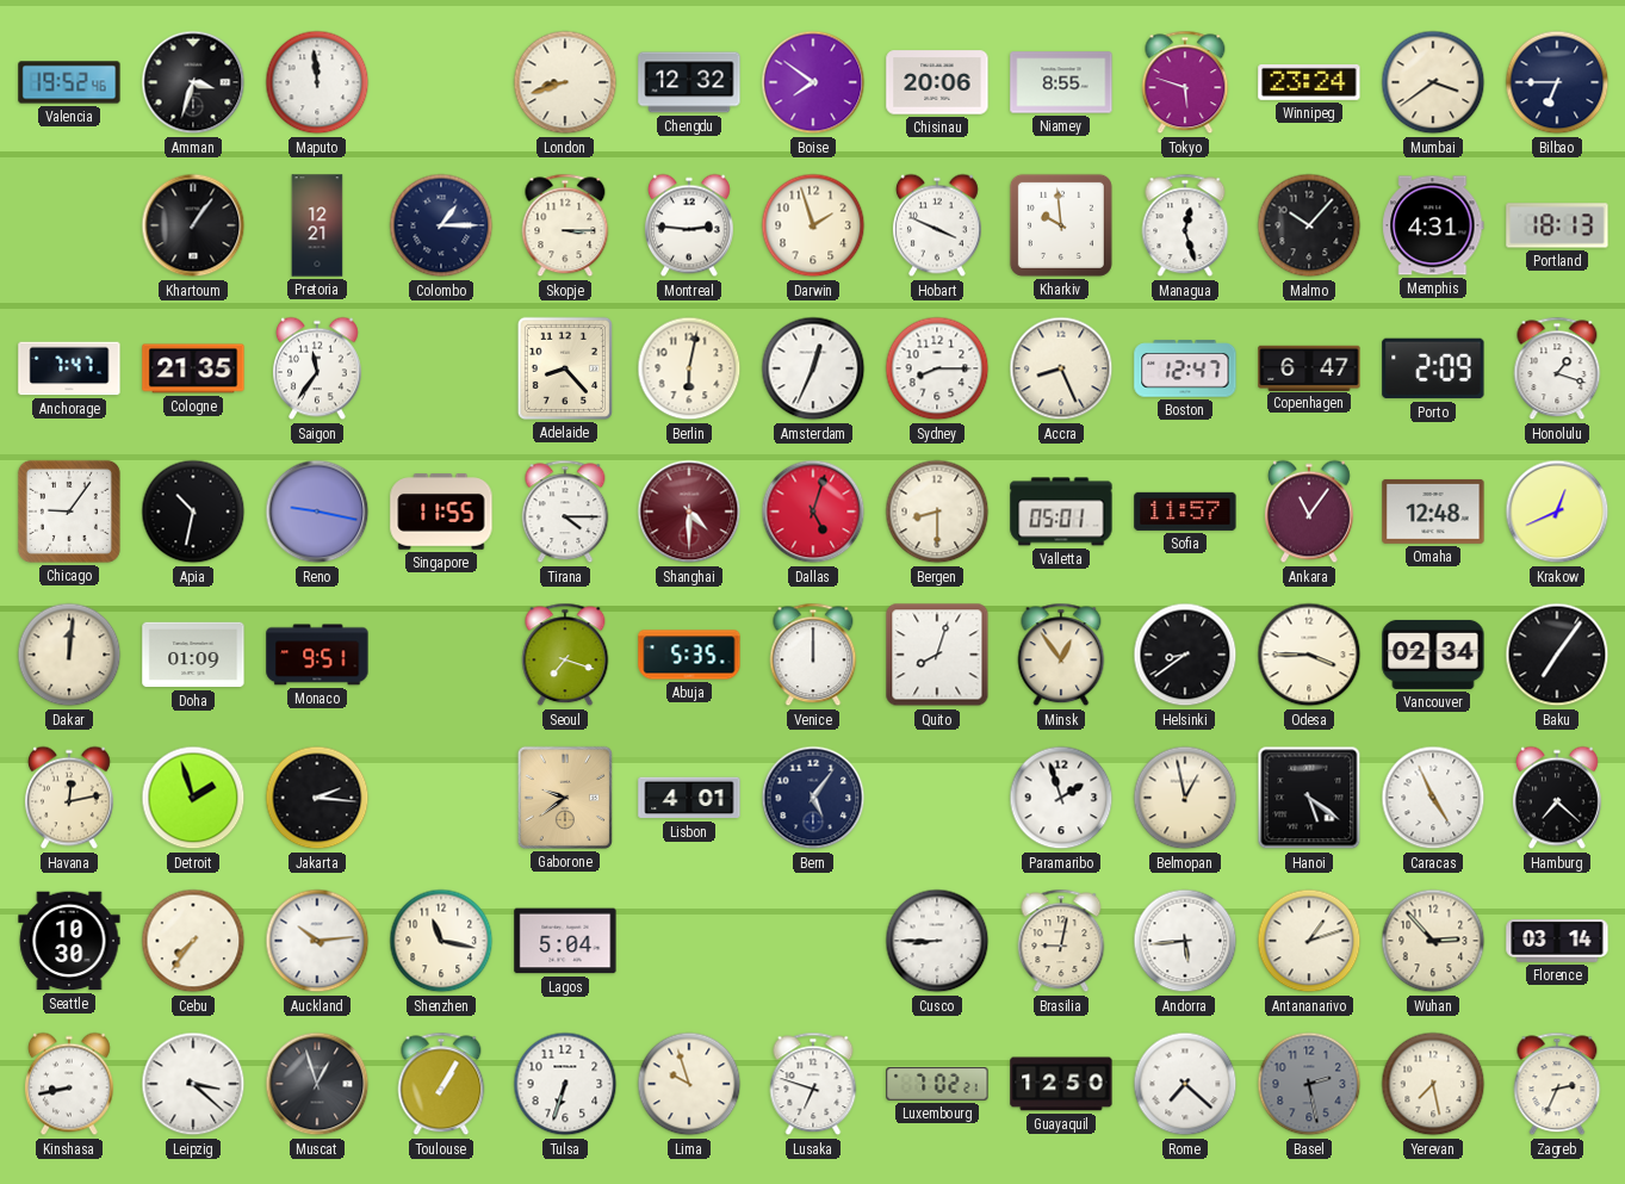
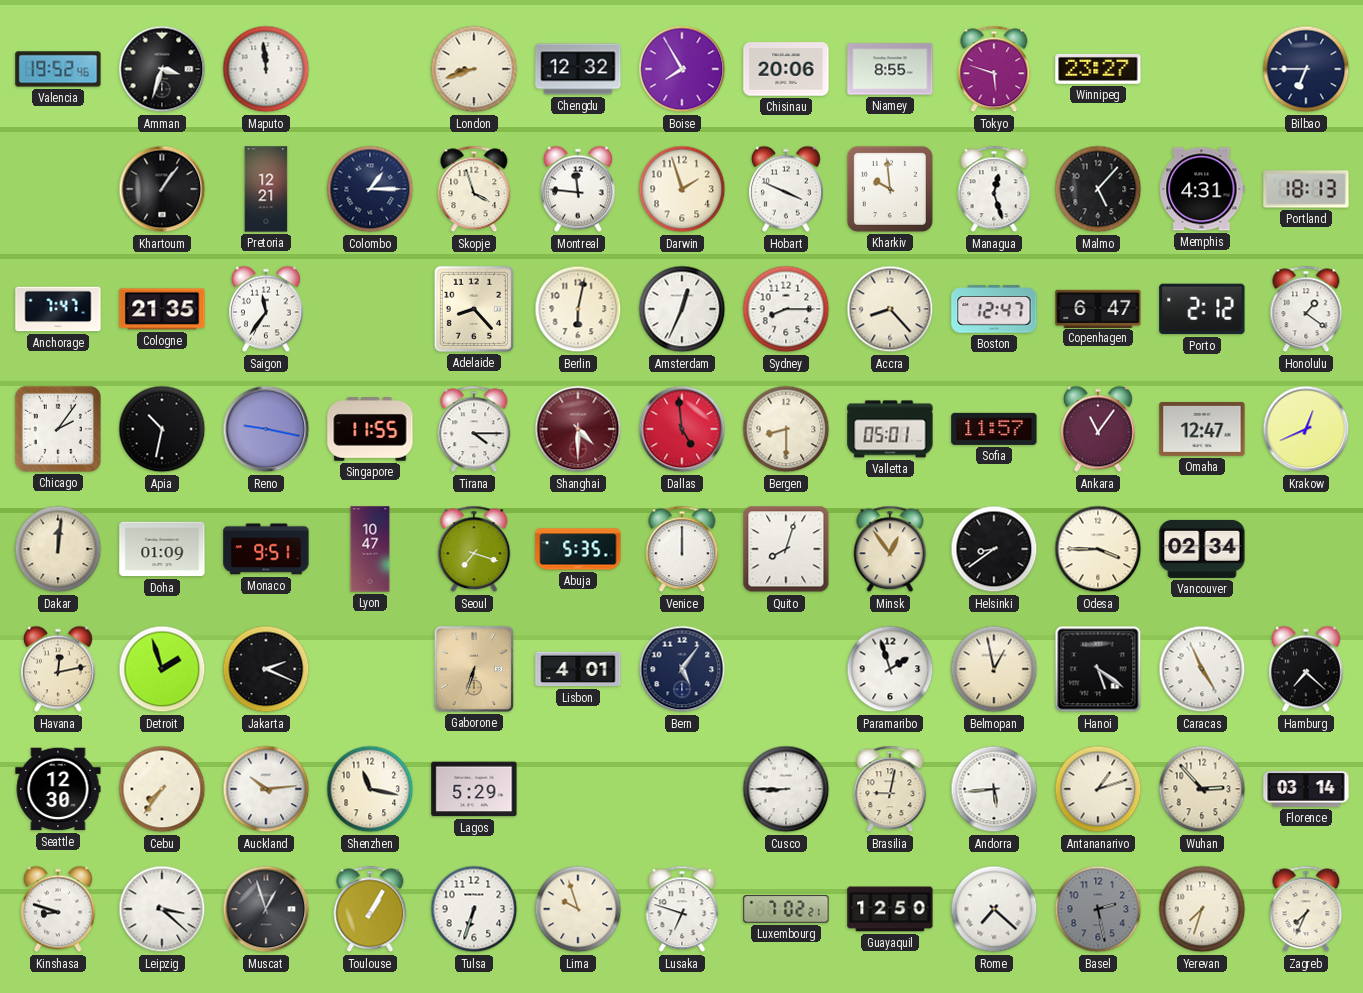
Boise: 7:51 -> 7:55
Winnipeg: 23:24 -> 23:27
Mumbai: 3:39 -> none
Skopje: 3:15 -> 3:57
Montreal: 2:46 -> 11:46
Malmo: 10:07 -> 5:07
Accra: 8:26 -> 8:23
Porto: 2:09 -> 2:12
Honolulu: 1:18 -> 1:21
Chicago: 9:06 -> 2:06
Dallas: 5:03 -> 4:59
Omaha: 12:48 -> 12:47
Lyon: none -> 10:47
Baku: 7:06 -> none
Jakarta: 2:16 -> 2:19
Gaborone: 9:39 -> 6:33
Seattle: 10:30 -> 12:30
Lagos: 5:04 -> 5:29
Kinshasa: 8:43 -> 8:48
Yerevan: 7:28 -> 7:33
Zagreb: 2:34 -> 7:34
